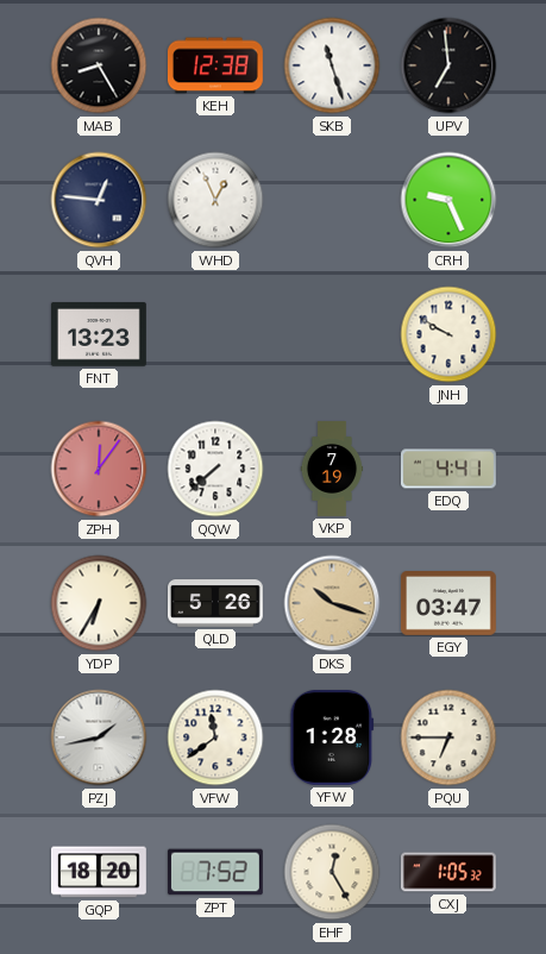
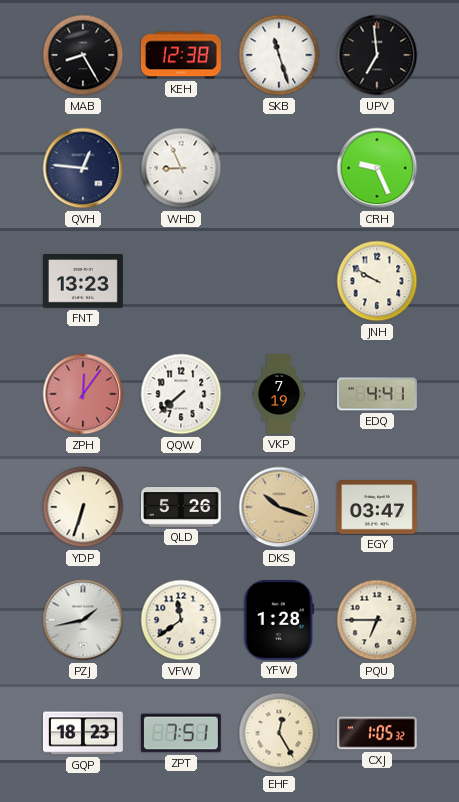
WHD: 12:56 -> 8:56
YDP: 6:35 -> 6:33
GQP: 18:20 -> 18:23
ZPT: 7:52 -> 7:51
